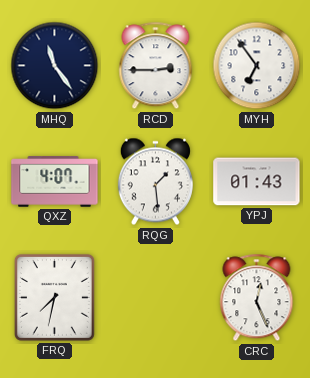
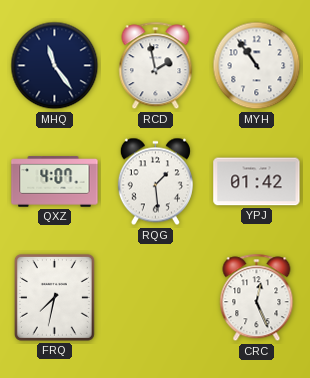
RCD: 2:45 -> 1:58
MYH: 6:54 -> 10:54
YPJ: 01:43 -> 01:42
